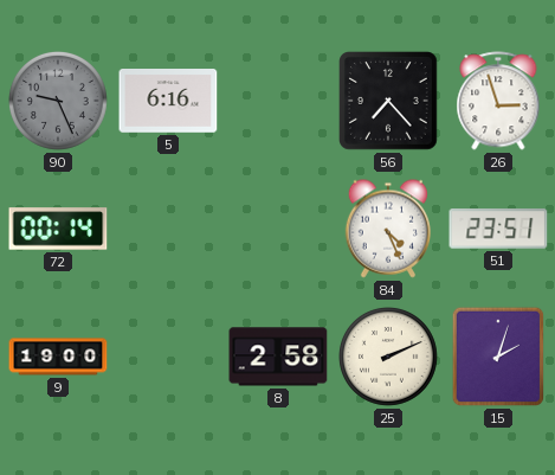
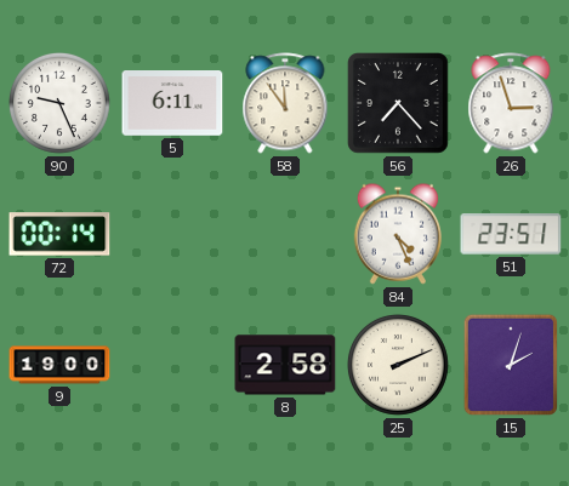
90 dial: grey -> white
5: 6:16 -> 6:11
58: none -> 11:54
